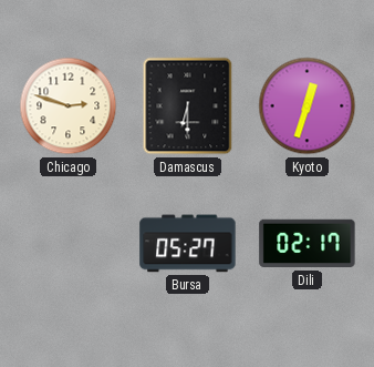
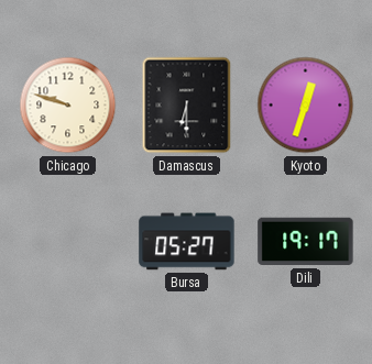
Chicago: 2:48 -> 9:48
Dili: 02:17 -> 19:17
